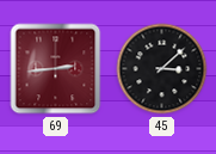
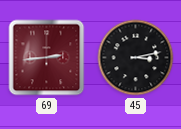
45: 3:08 -> 3:13
